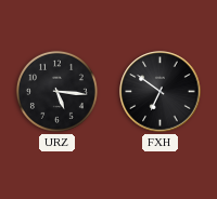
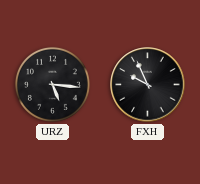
FXH: 6:51 -> 9:56
